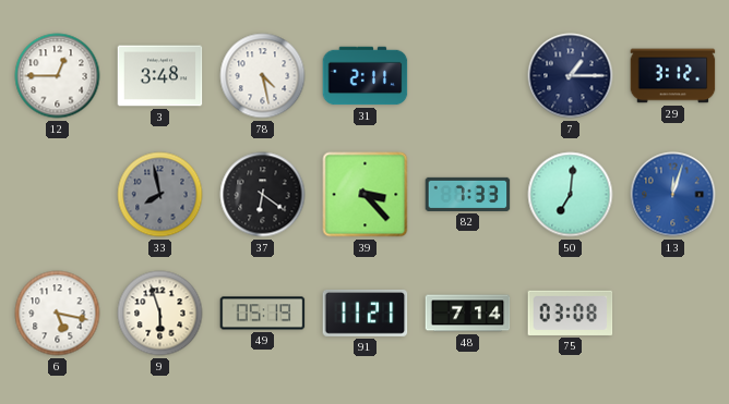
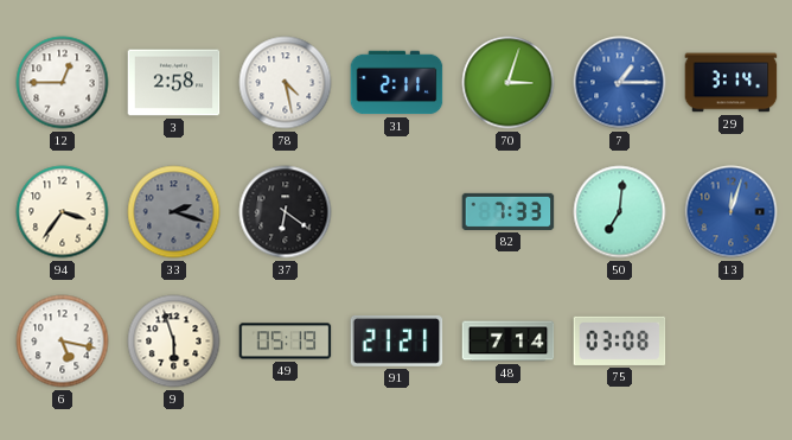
3: 3:48 -> 2:58
70: none -> 3:03
7 dial: navy -> blue
29: 3:12 -> 3:14
94: none -> 3:36
33: 7:58 -> 2:18
39: 3:23 -> none
91: 11:21 -> 21:21
